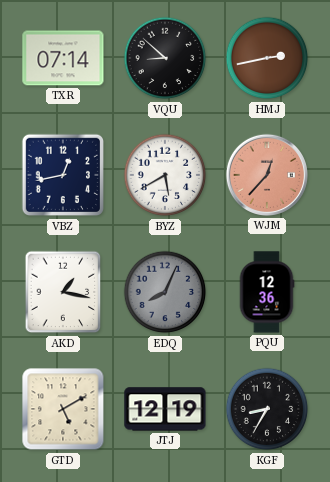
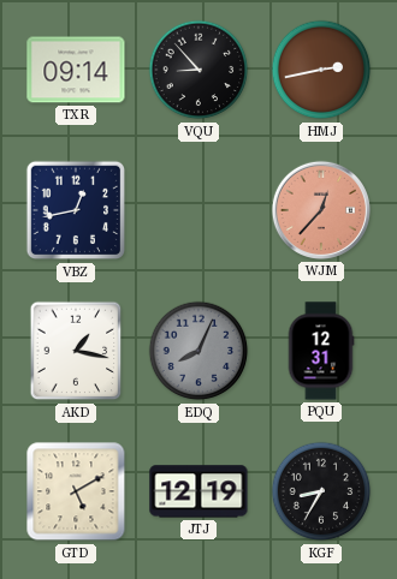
TXR: 07:14 -> 09:14
VQU: 8:52 -> 8:53
BYZ: 5:40 -> none
PQU: 12:36 -> 12:31
